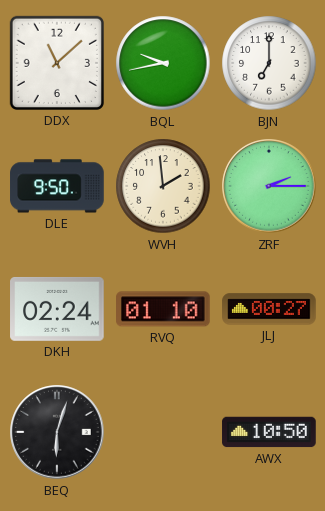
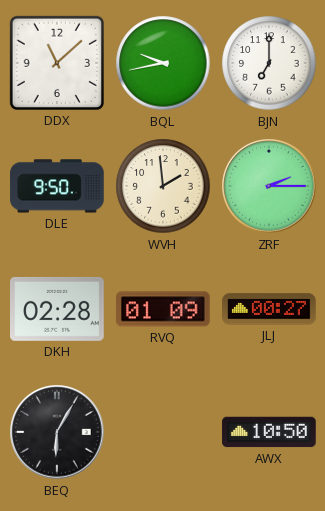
DKH: 02:24 -> 02:28
RVQ: 01:10 -> 01:09
BEQ: 6:03 -> 6:05
